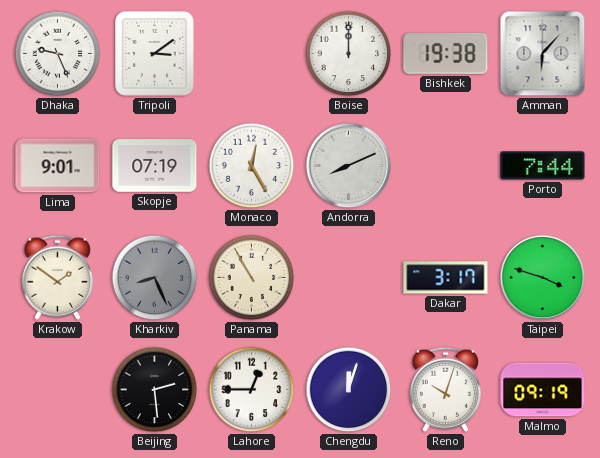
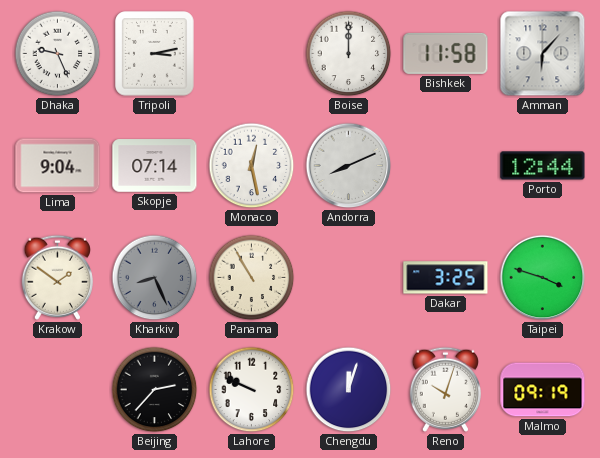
Tripoli: 3:09 -> 3:13
Bishkek: 19:38 -> 11:58
Lima: 9:01 -> 9:04
Skopje: 07:19 -> 07:14
Monaco: 12:25 -> 12:28
Porto: 7:44 -> 12:44
Dakar: 3:17 -> 3:25
Beijing: 2:29 -> 2:37
Lahore: 12:45 -> 9:49
